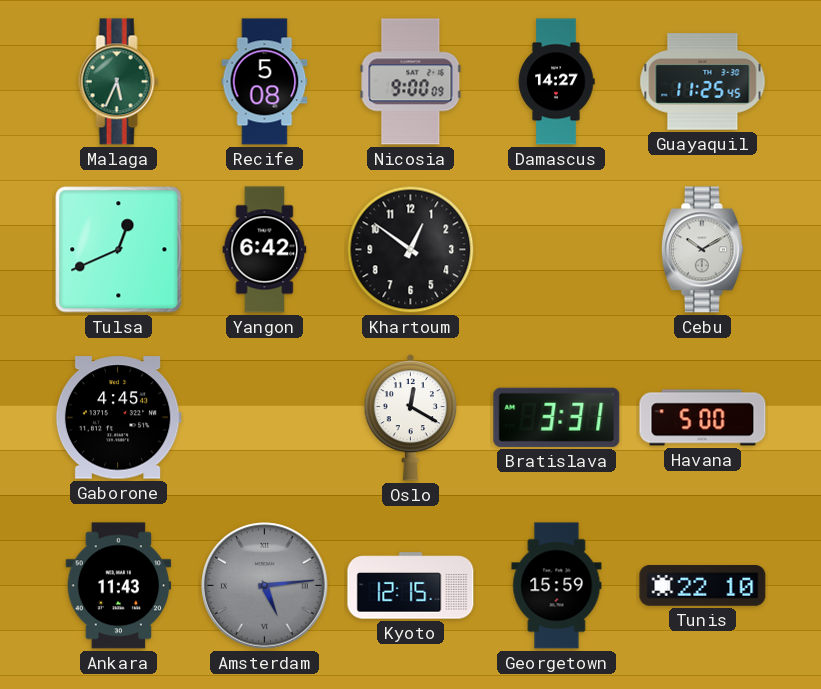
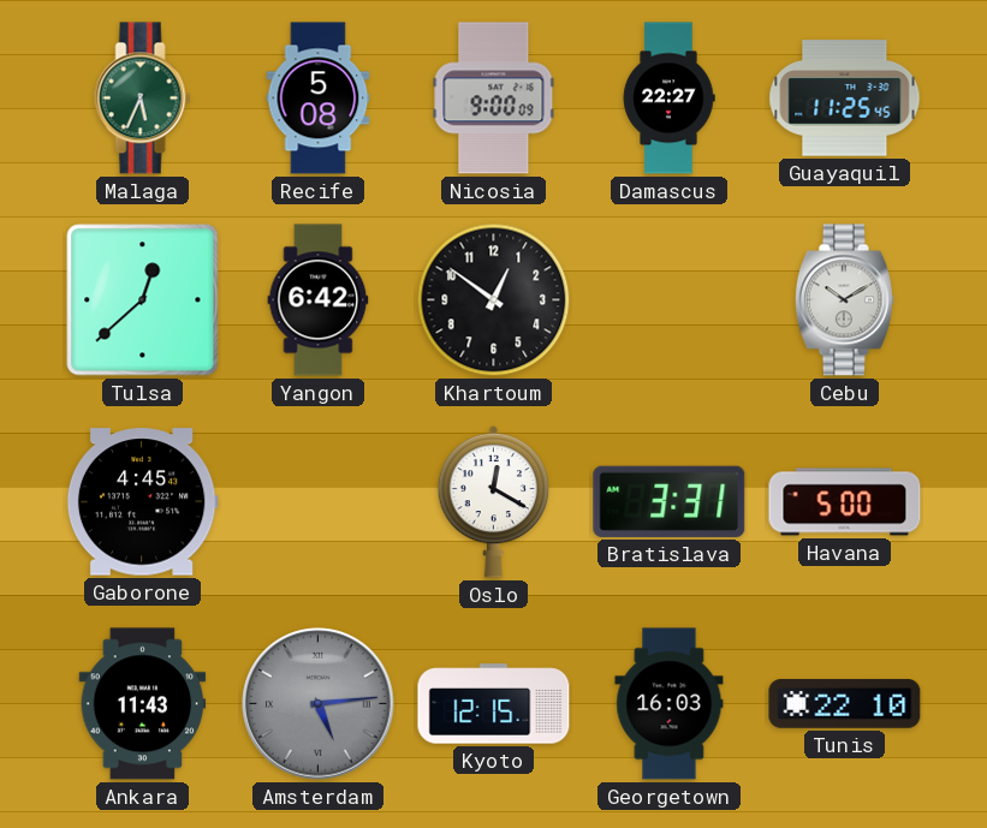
Damascus: 14:27 -> 22:27
Tulsa: 12:41 -> 12:38
Georgetown: 15:59 -> 16:03
